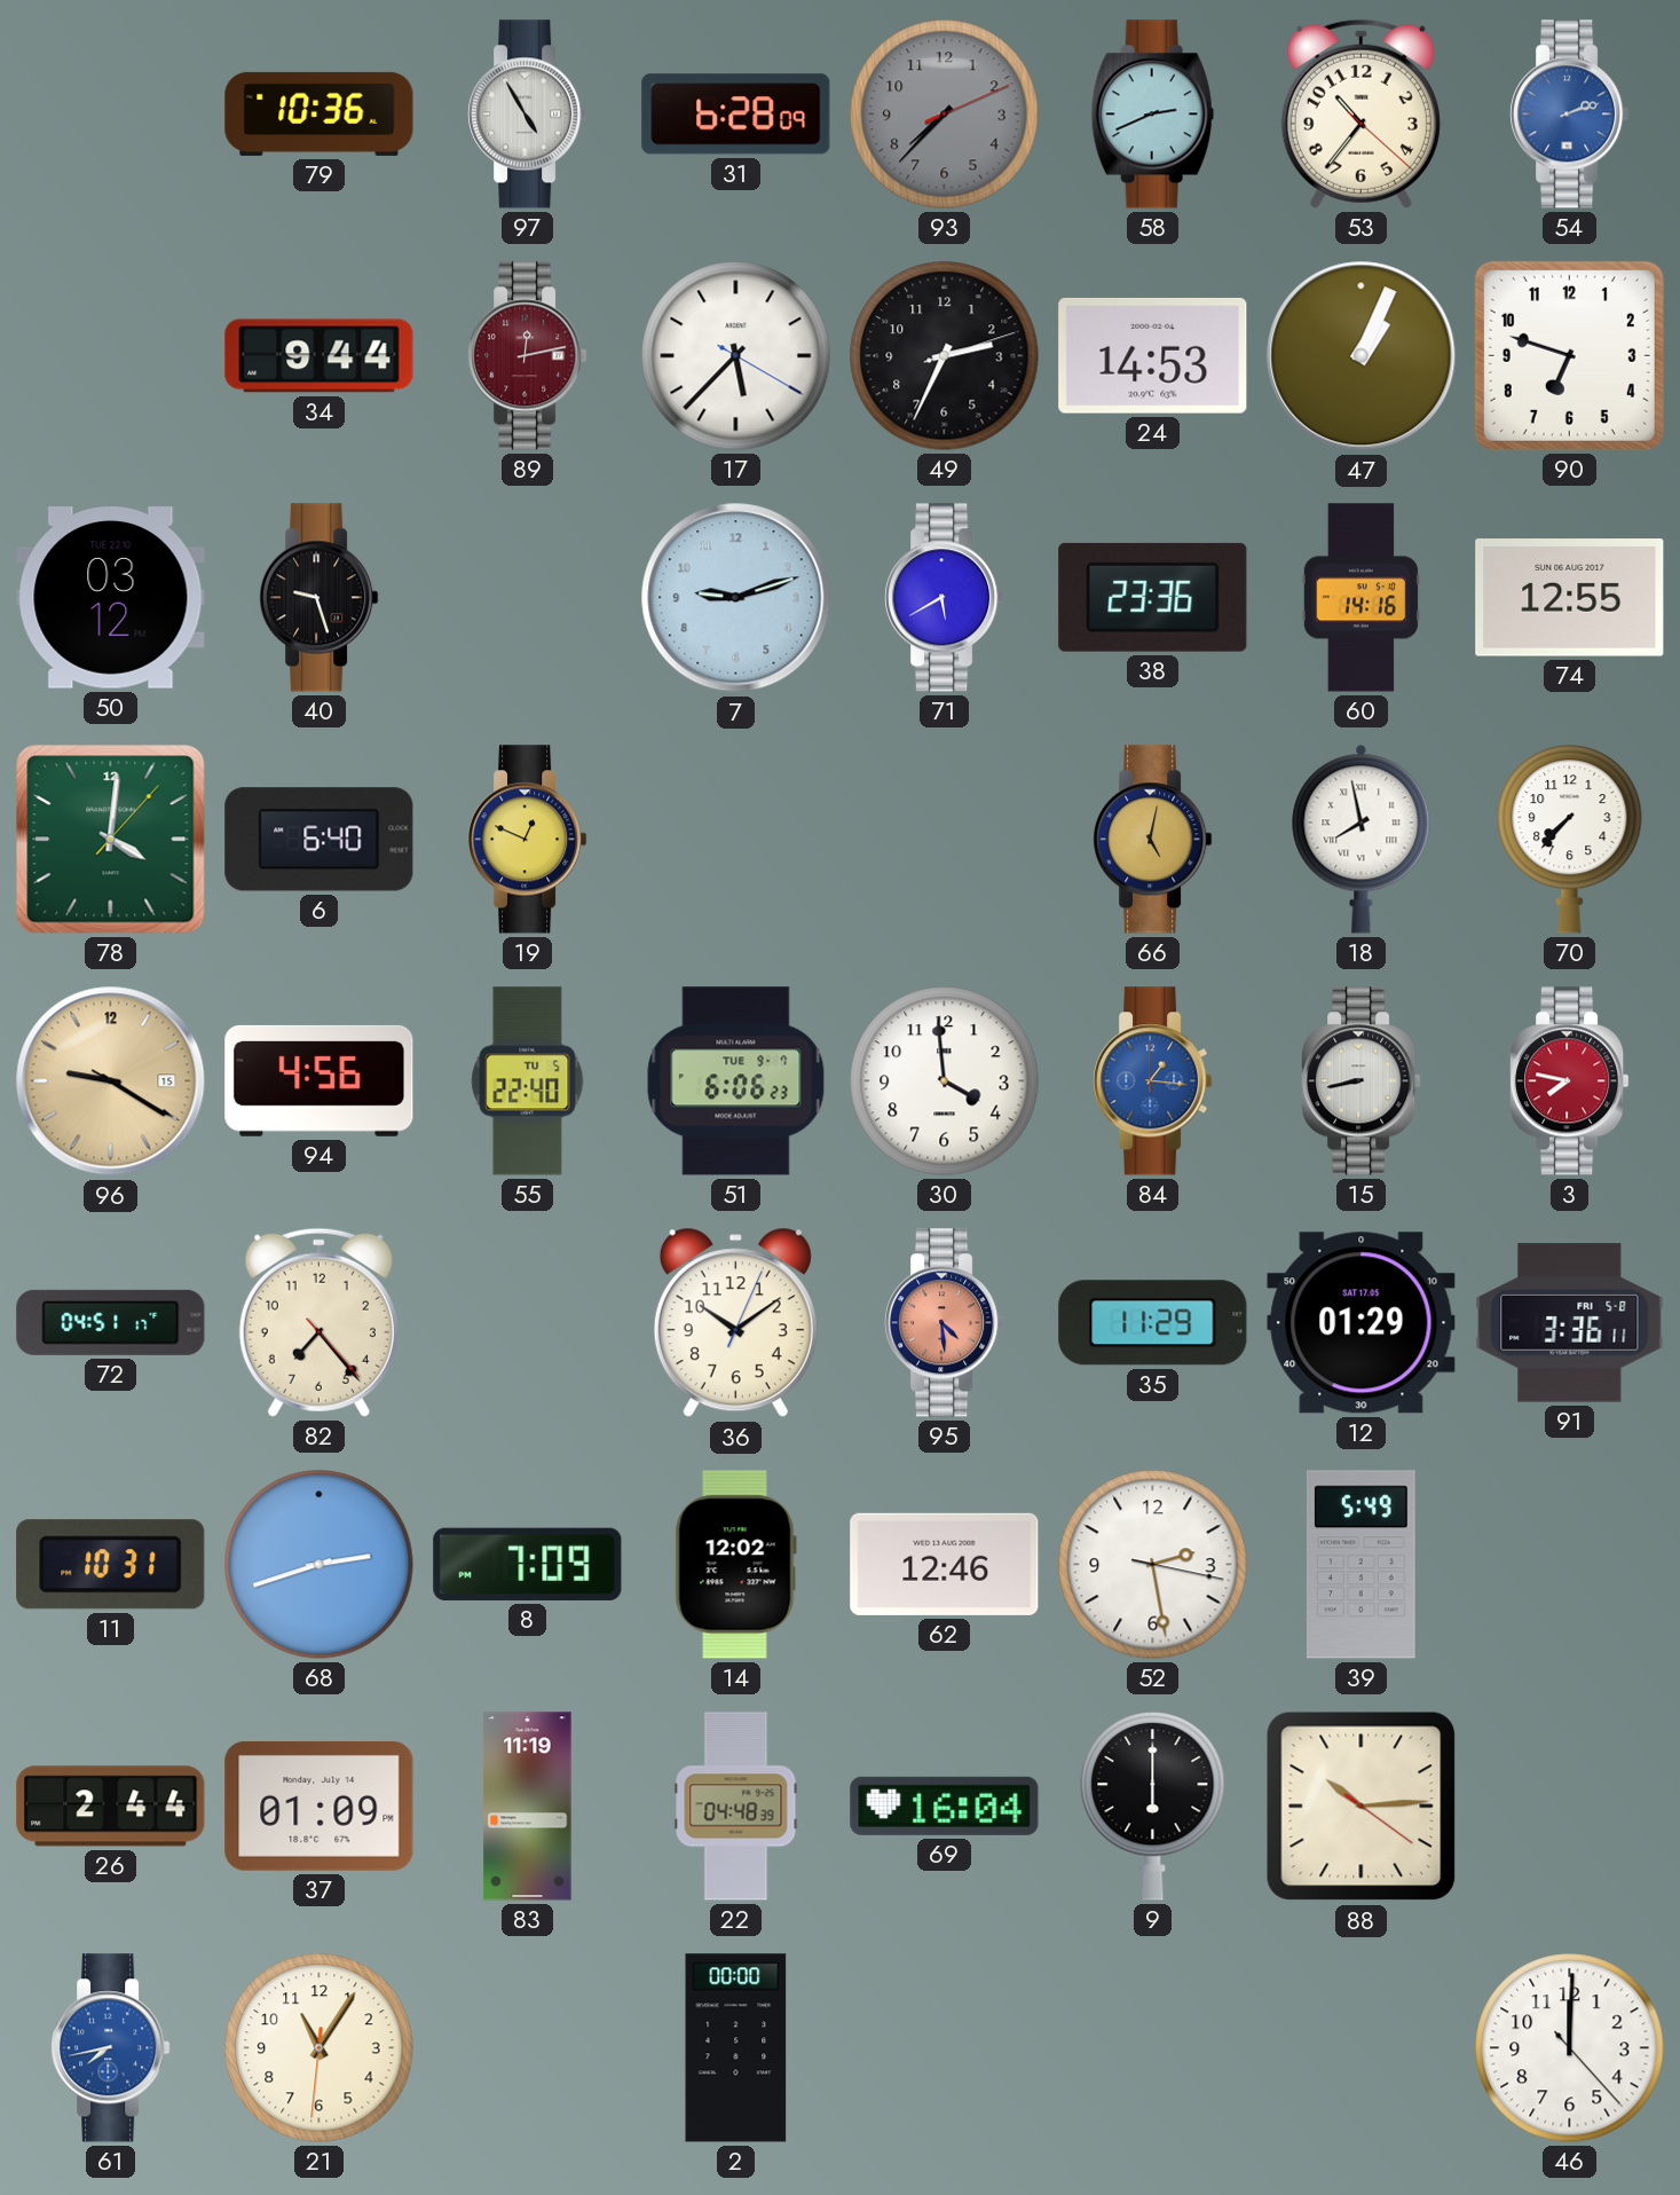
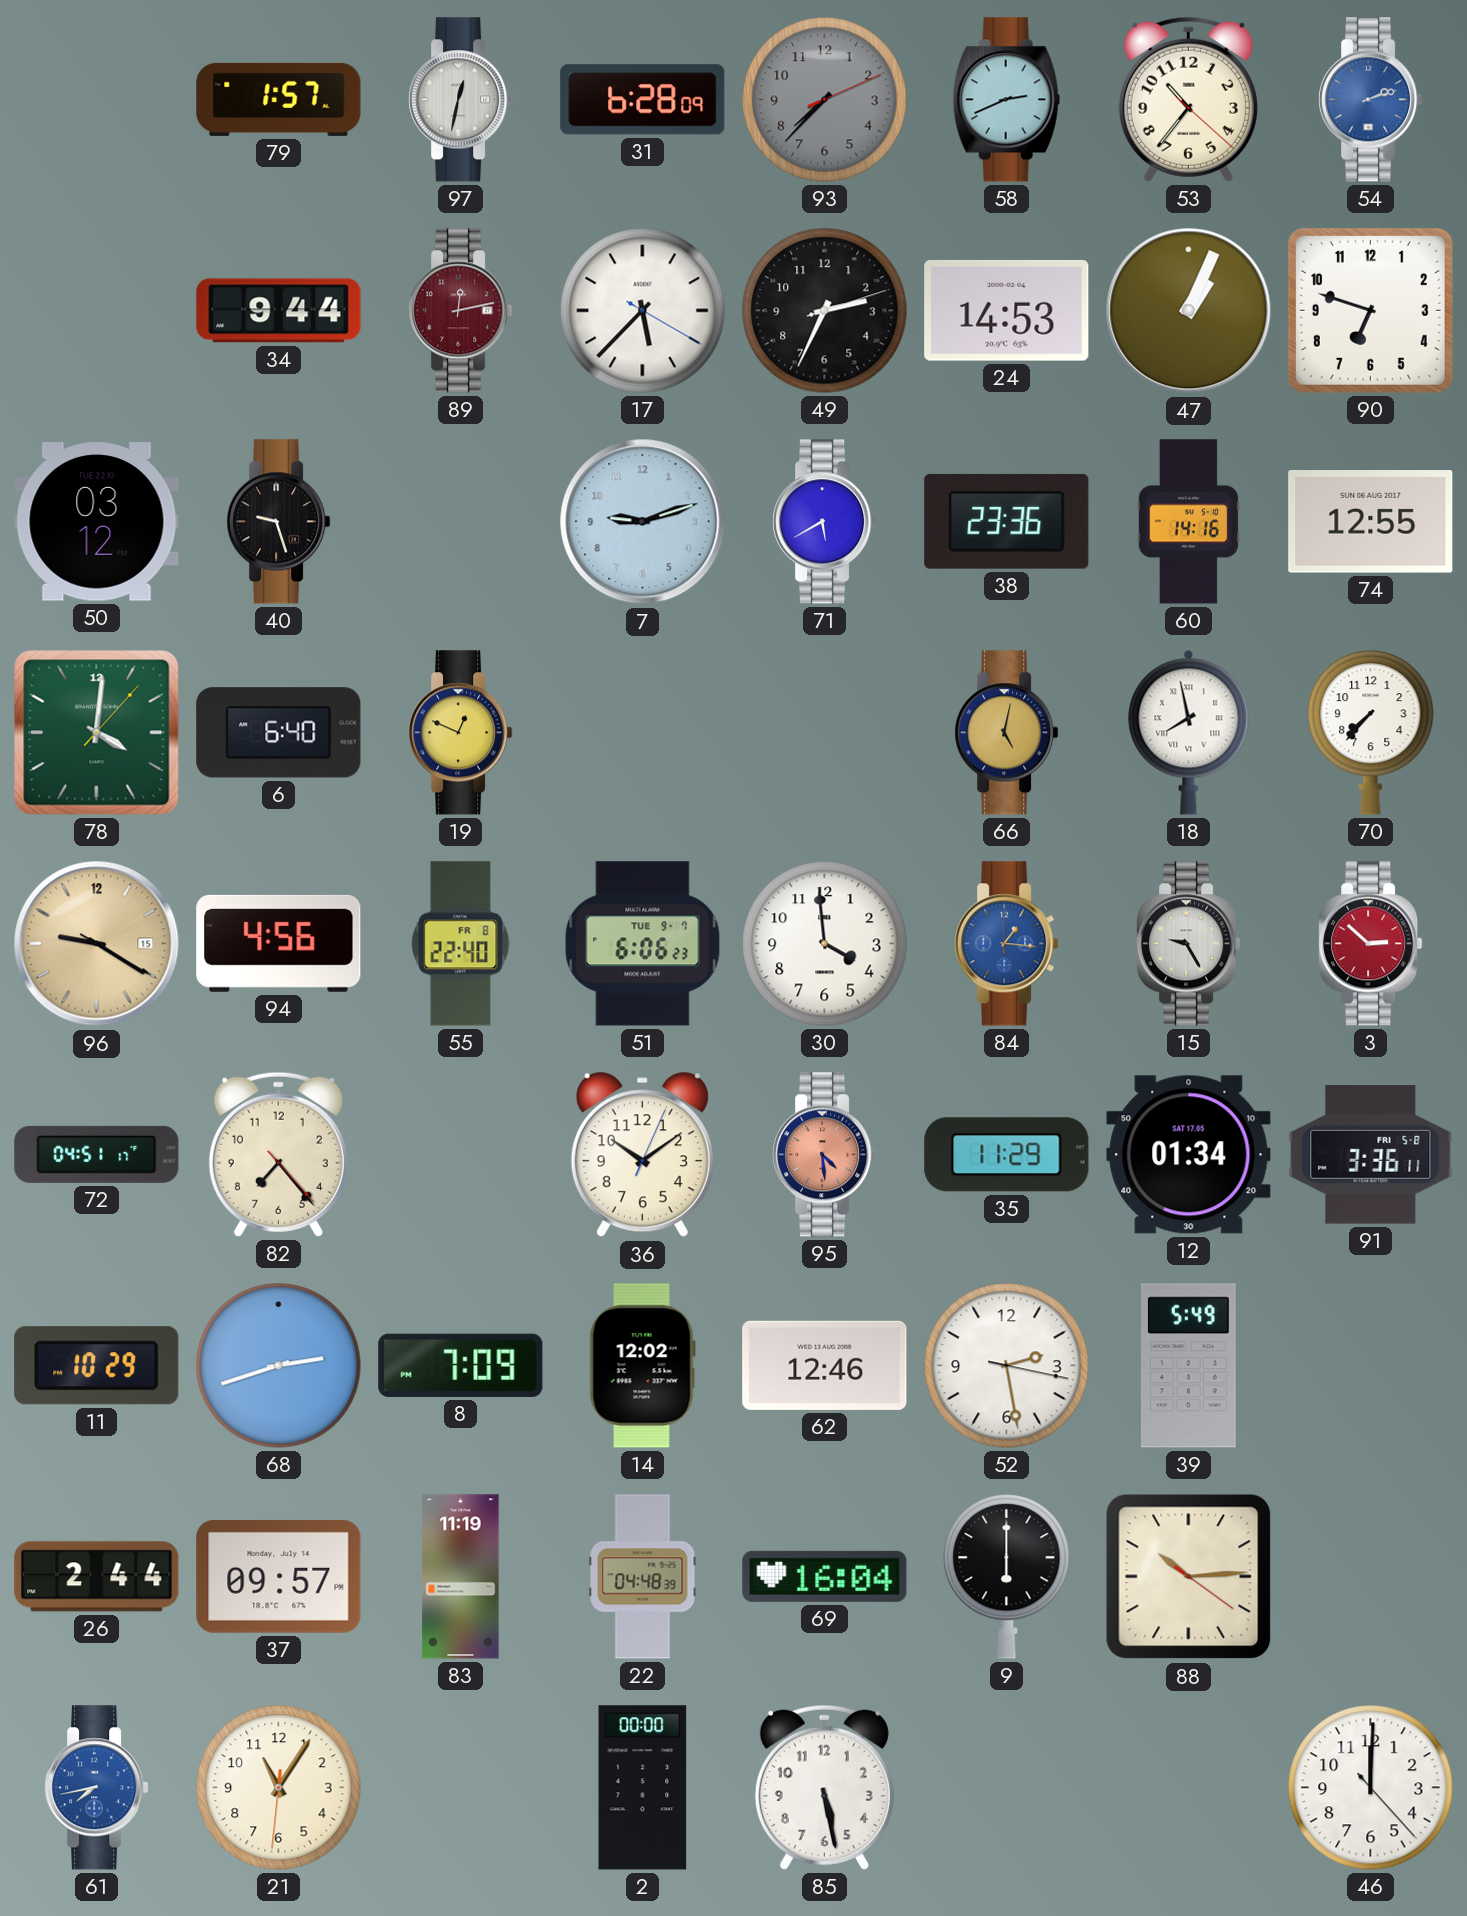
79: 10:36 -> 1:57
97: 4:55 -> 12:32
55 date: TU 5 -> FR 8
15: 8:43 -> 9:25
3: 7:47 -> 2:52
12: 01:29 -> 01:34
11: 10:31 -> 10:29
37: 01:09 -> 09:57
85: none -> 5:28
